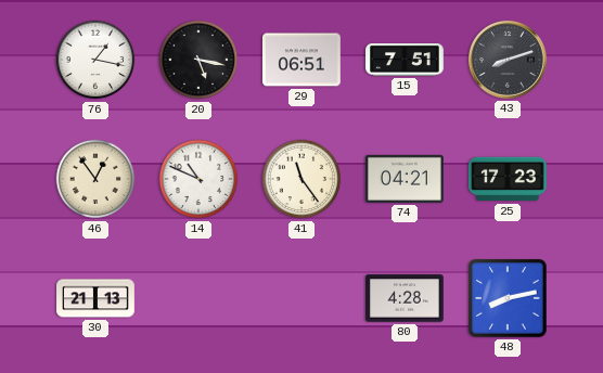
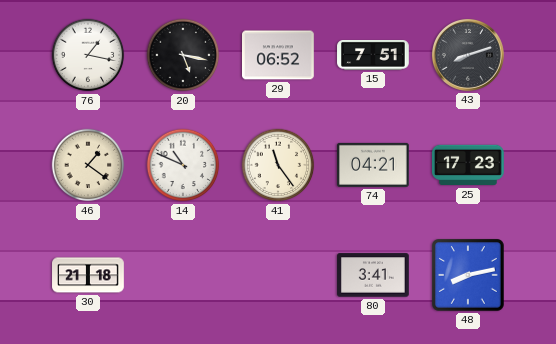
29: 06:51 -> 06:52
46: 12:54 -> 1:21
30: 21:13 -> 21:18
80: 4:28 -> 3:41
